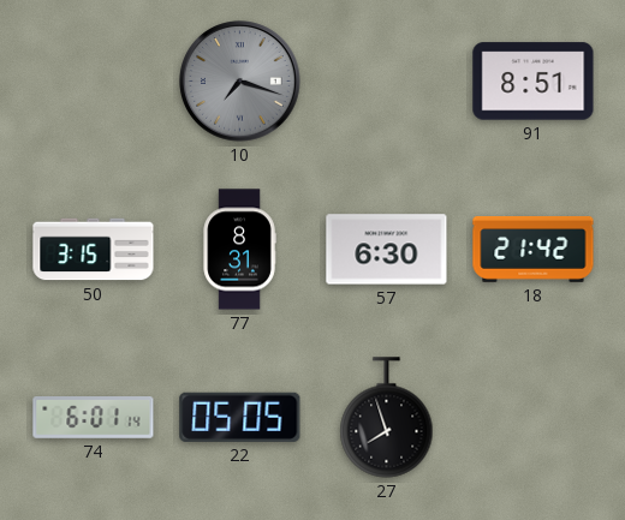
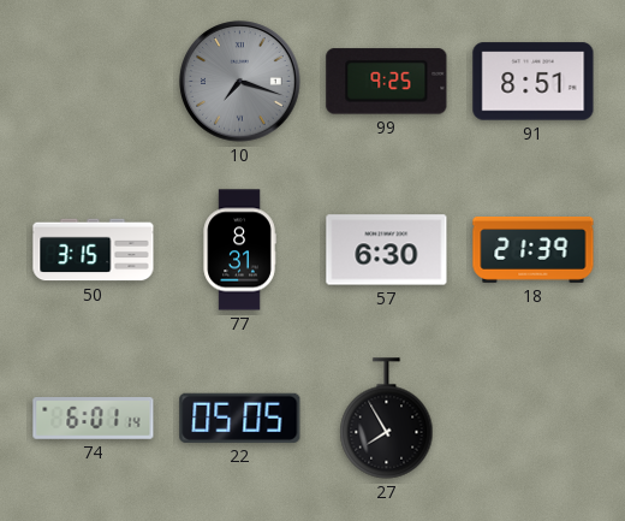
99: none -> 9:25
18: 21:42 -> 21:39
27: 7:57 -> 7:55
